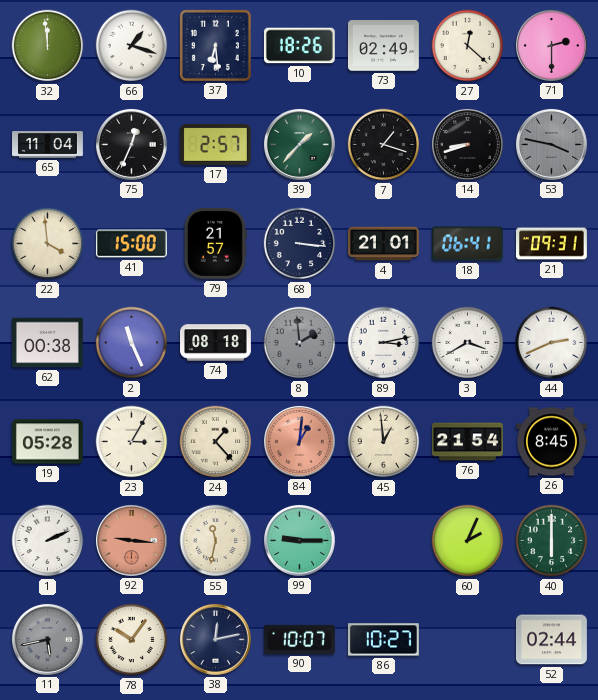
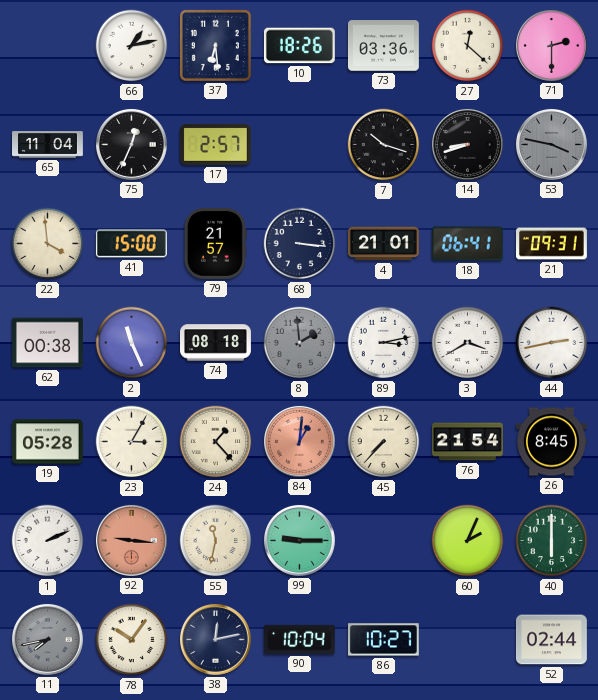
32: 11:59 -> none
66: 1:18 -> 1:13
73: 02:49 -> 03:36
39: 1:37 -> none
7: 1:18 -> 10:18
44: 2:41 -> 2:43
45: 12:59 -> 7:37
11: 5:43 -> 7:43
90: 10:07 -> 10:04
